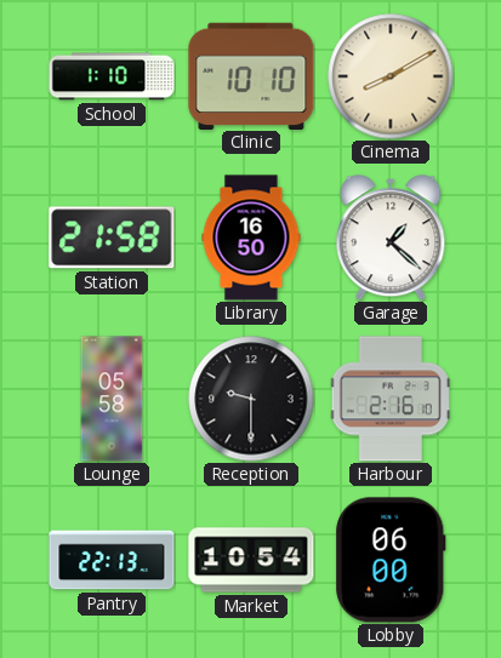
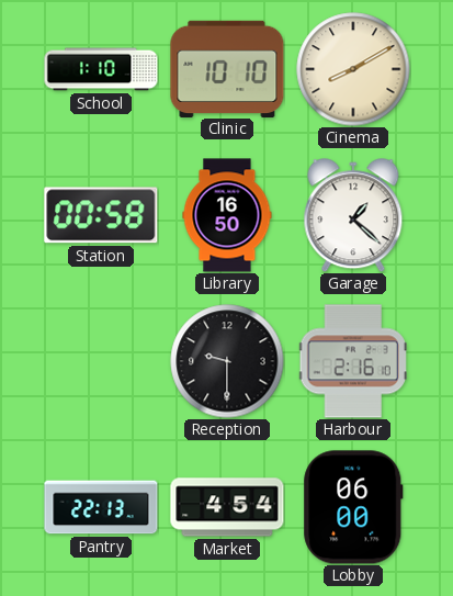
Station: 21:58 -> 00:58
Lounge: 05:58 -> none
Market: 10:54 -> 4:54
